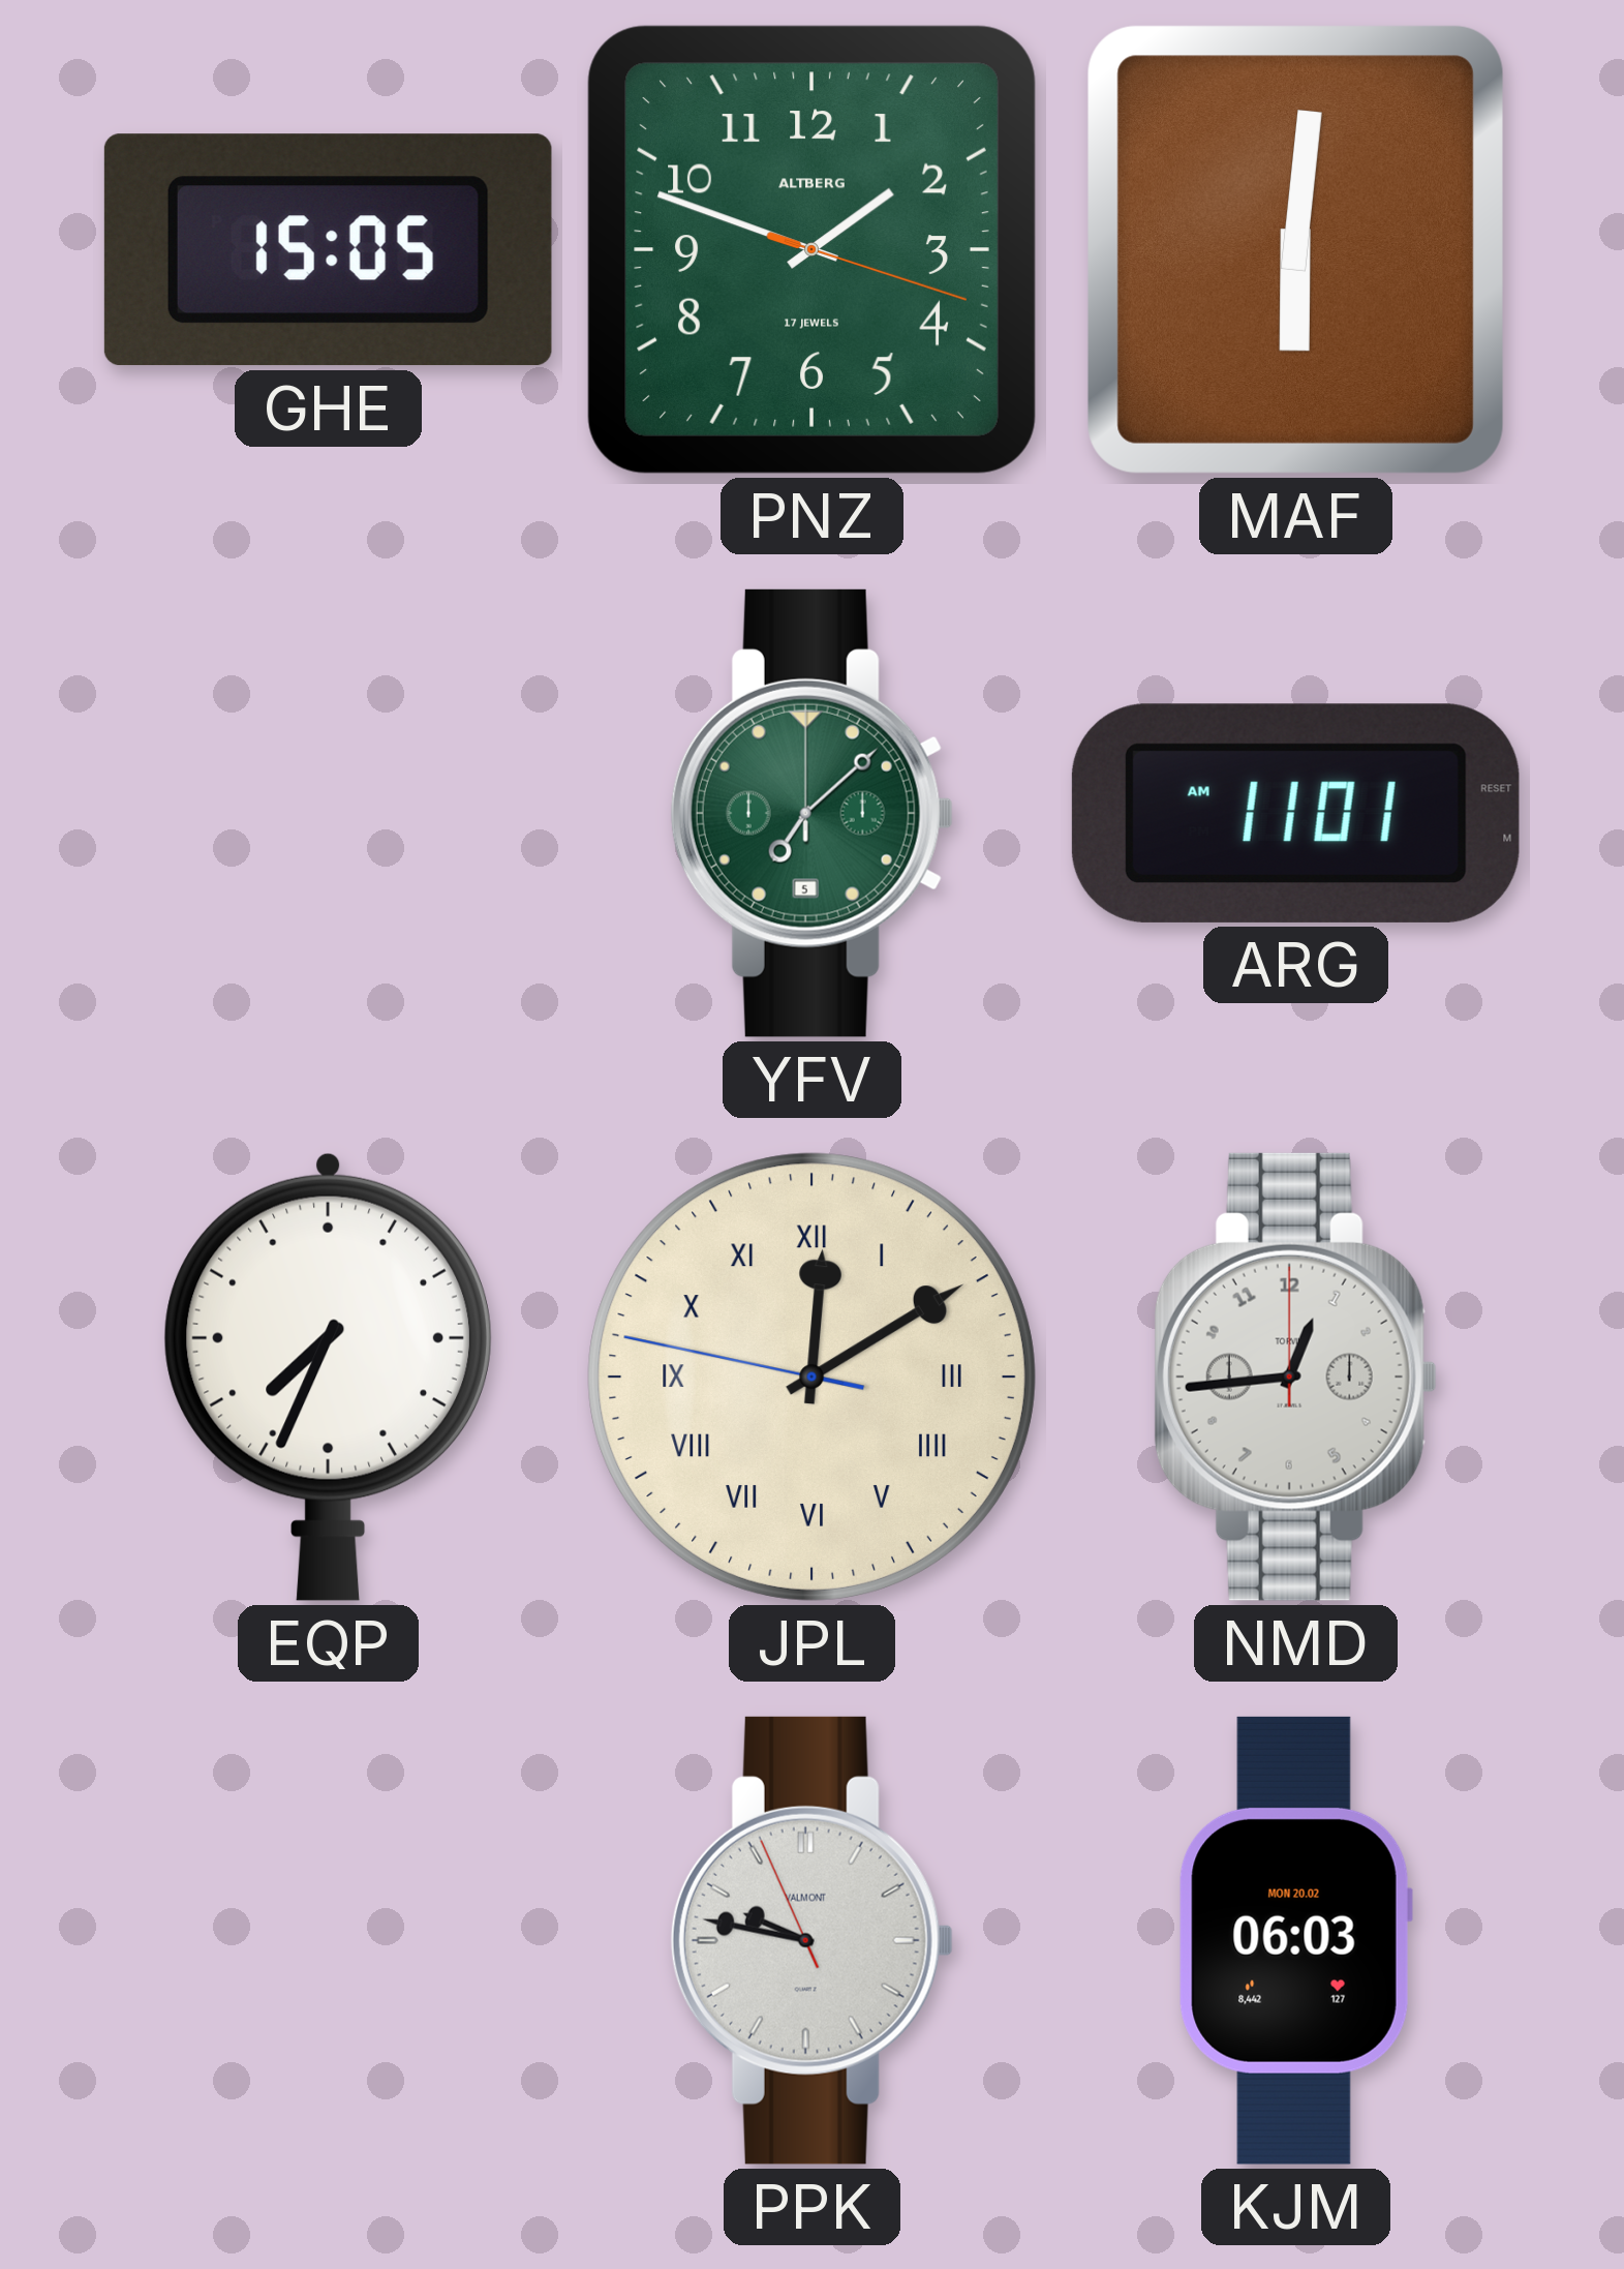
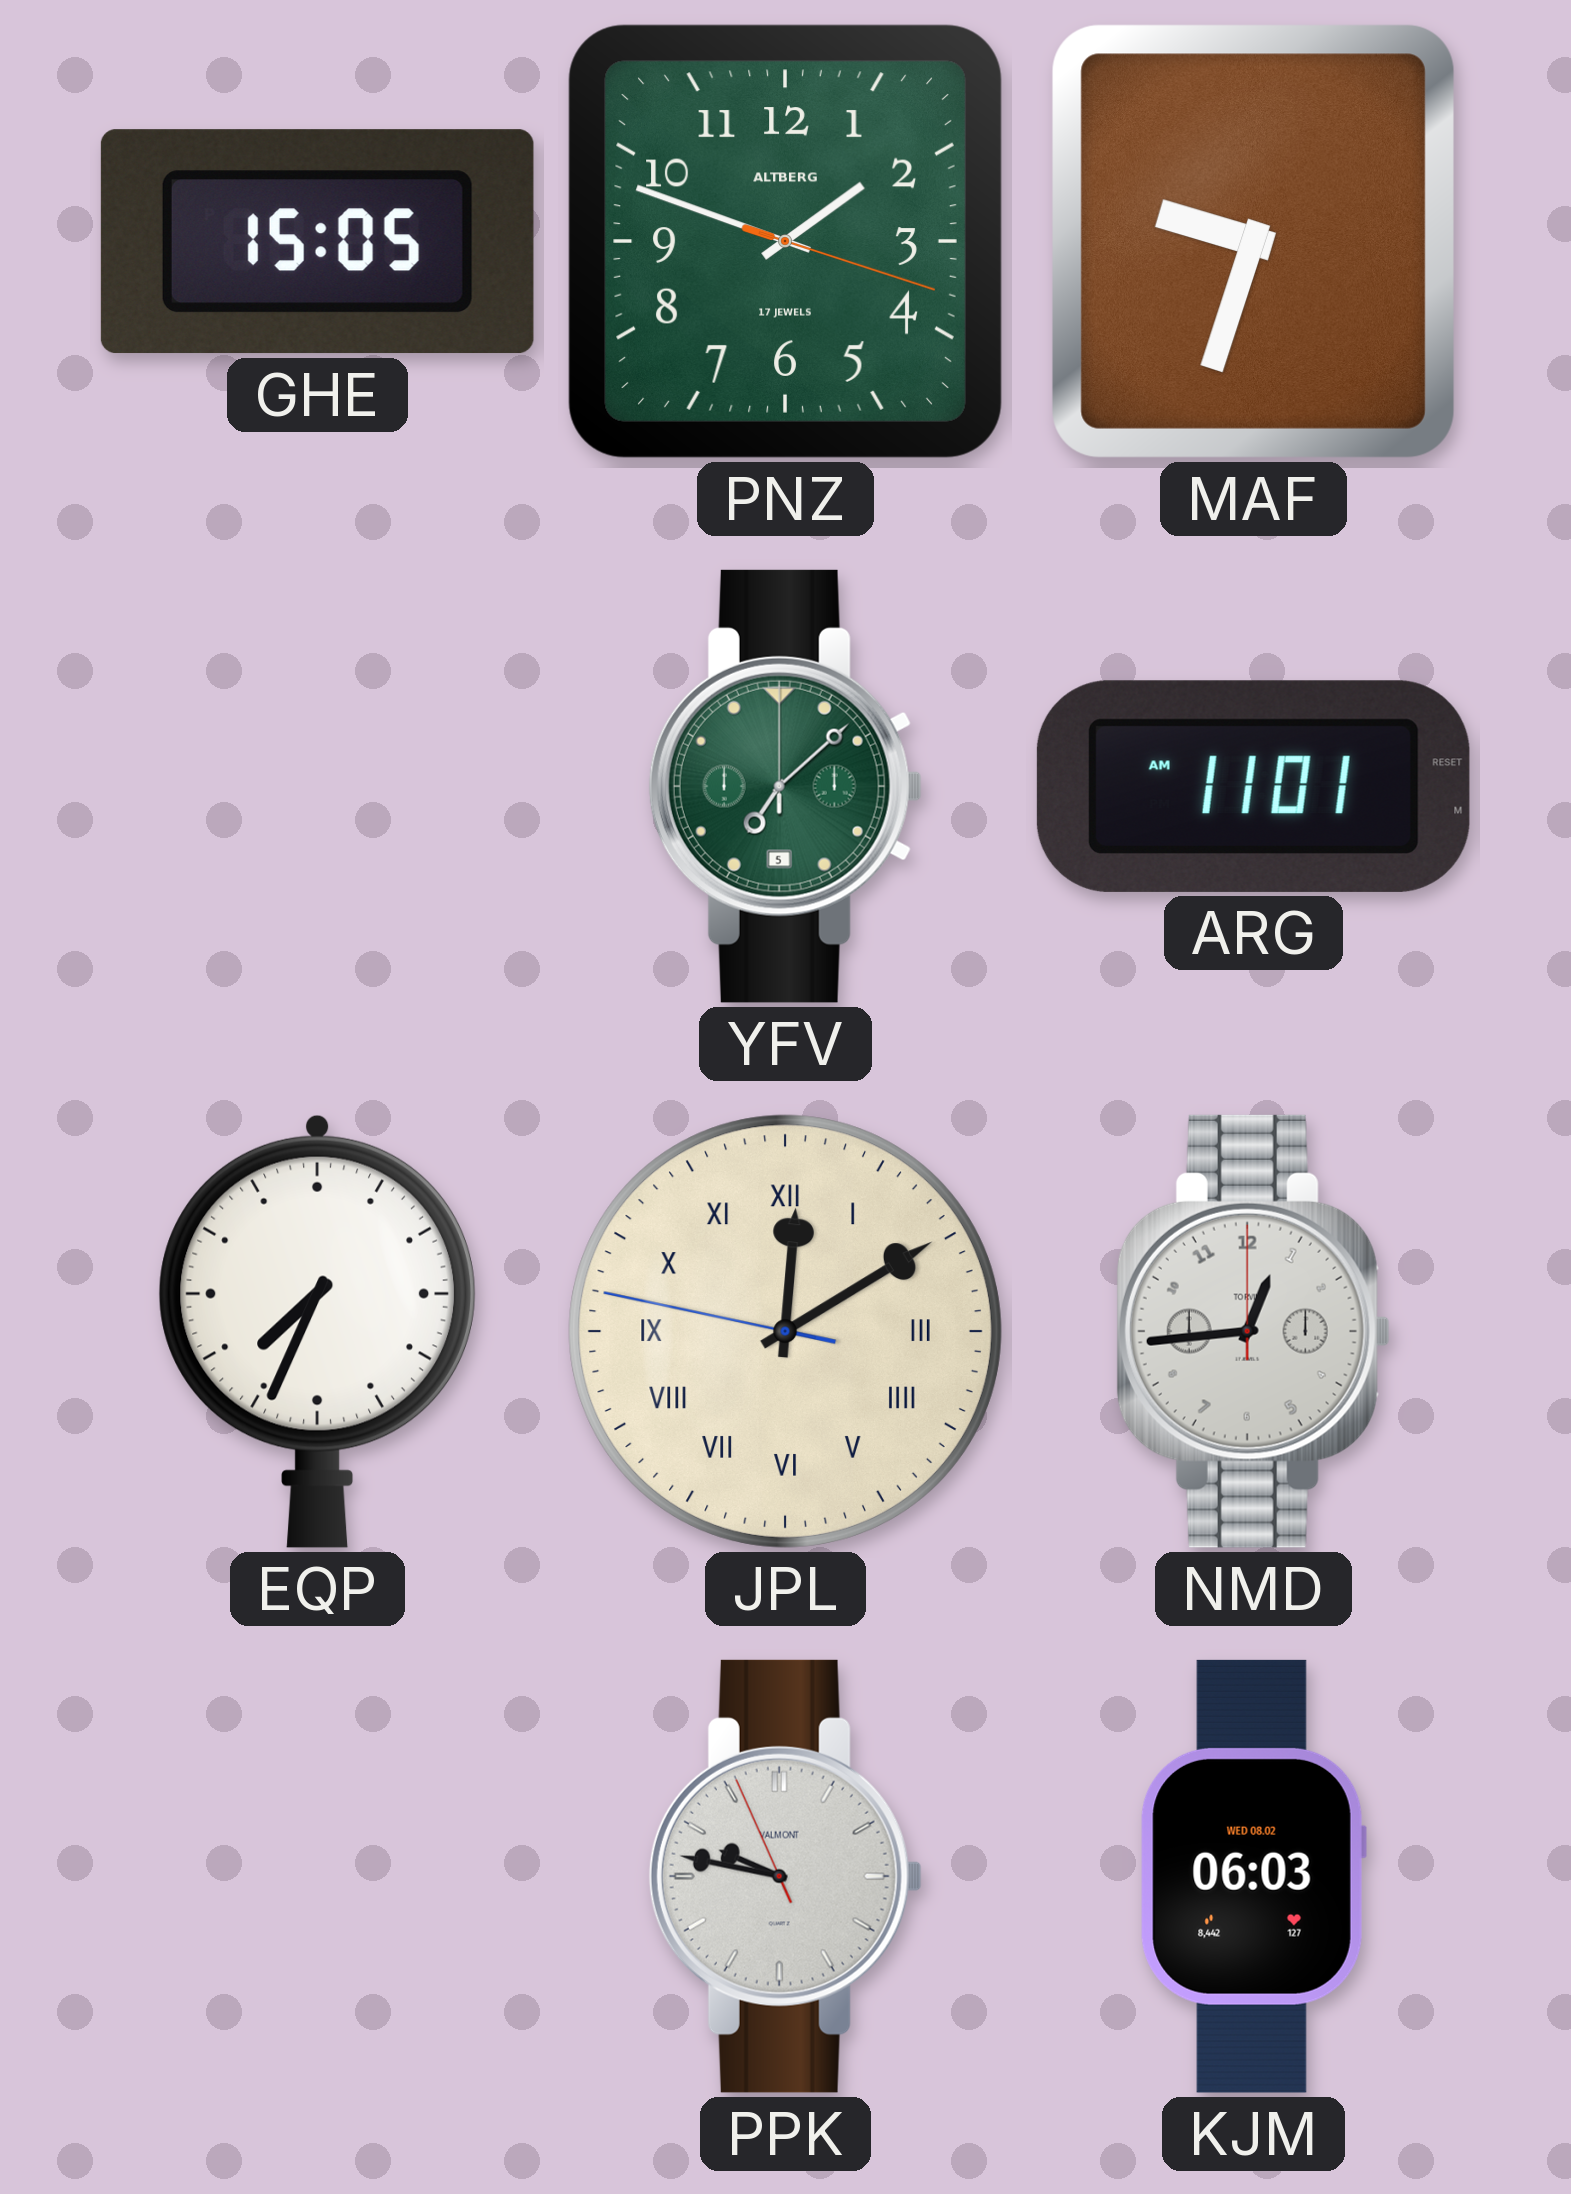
MAF: 6:01 -> 9:33
KJM date: MON 20.02 -> WED 08.02
